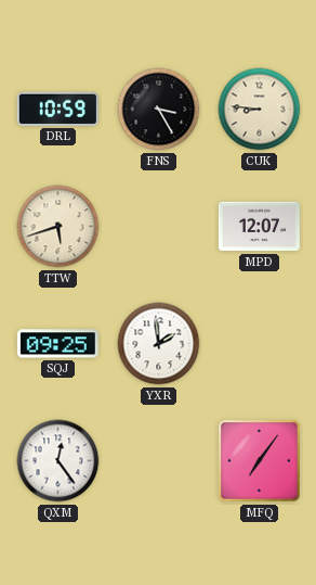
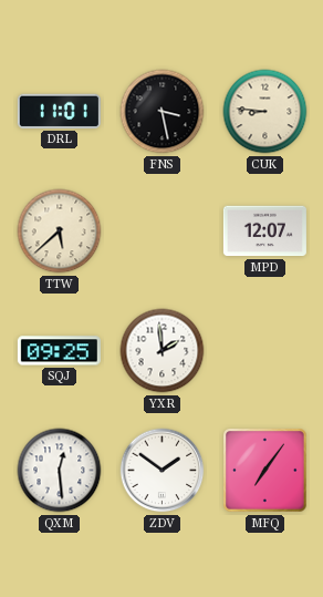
DRL: 10:59 -> 11:01
FNS: 3:25 -> 3:28
TTW: 5:42 -> 5:38
QXM: 12:24 -> 12:29
ZDV: none -> 1:51
